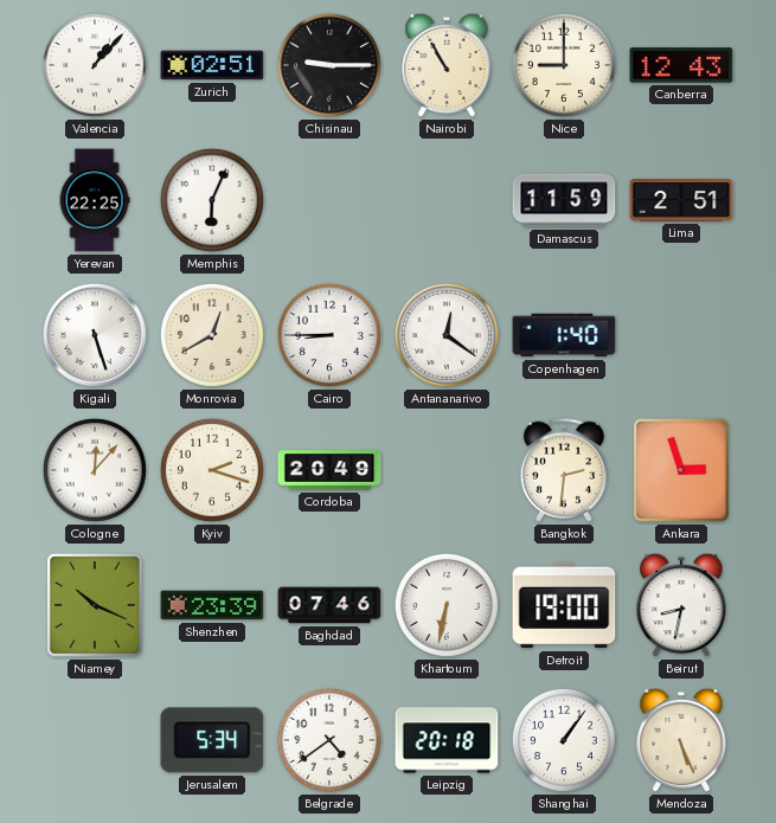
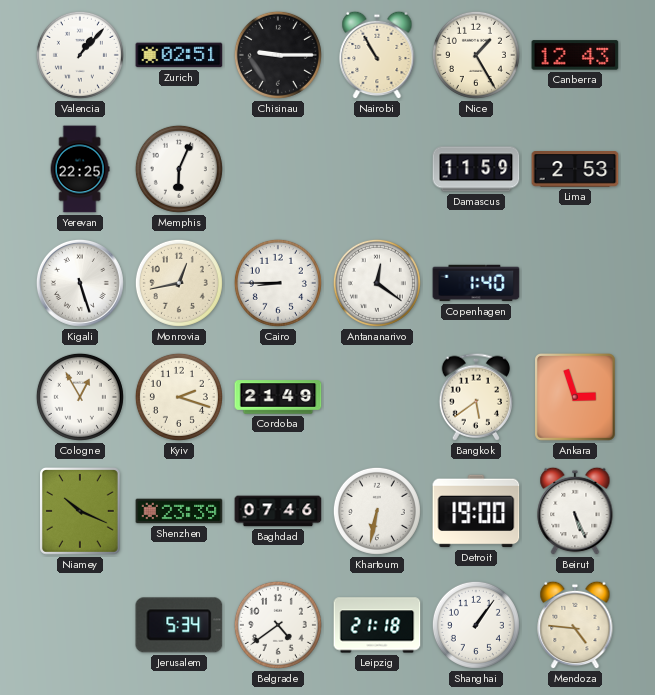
Nice: 9:00 -> 1:25
Lima: 2:51 -> 2:53
Monrovia: 12:40 -> 12:43
Cologne: 12:07 -> 12:55
Cordoba: 20:49 -> 21:49
Bangkok: 2:31 -> 5:39
Beirut: 8:32 -> 5:26
Leipzig: 20:18 -> 21:18
Mendoza: 5:26 -> 4:46
